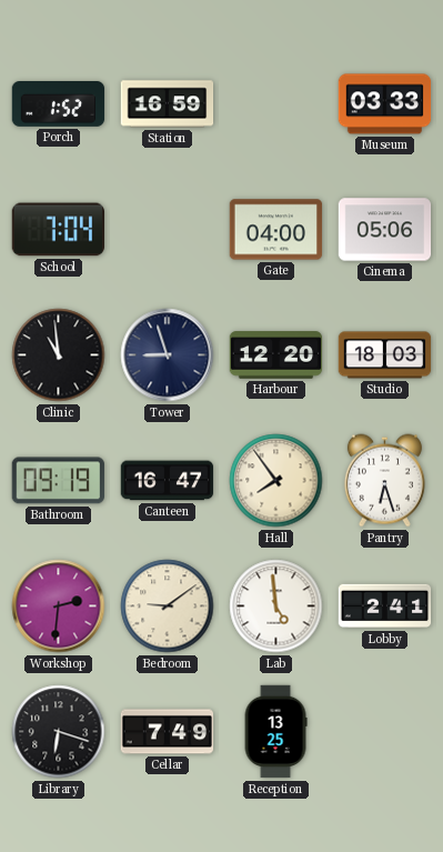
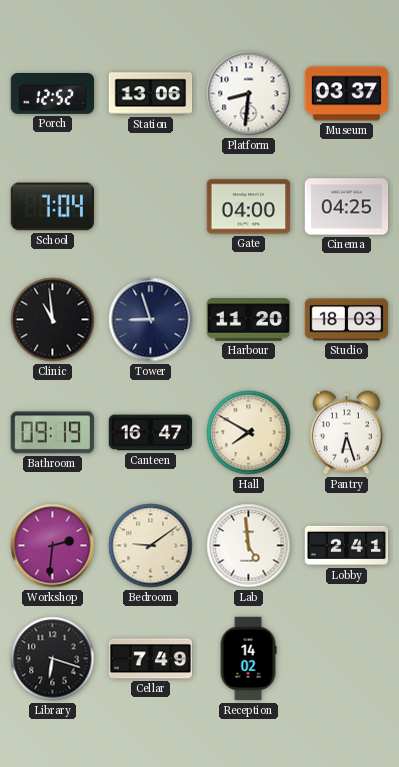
Porch: 1:52 -> 12:52
Station: 16:59 -> 13:06
Platform: none -> 8:31
Museum: 03:33 -> 03:37
Cinema: 05:06 -> 04:25
Harbour: 12:20 -> 11:20
Hall: 7:54 -> 7:50
Reception: 13:25 -> 14:02
